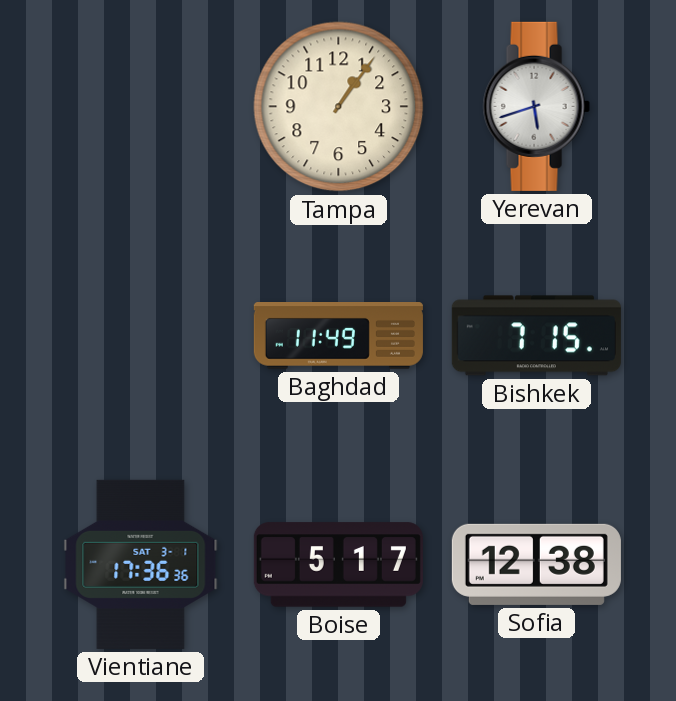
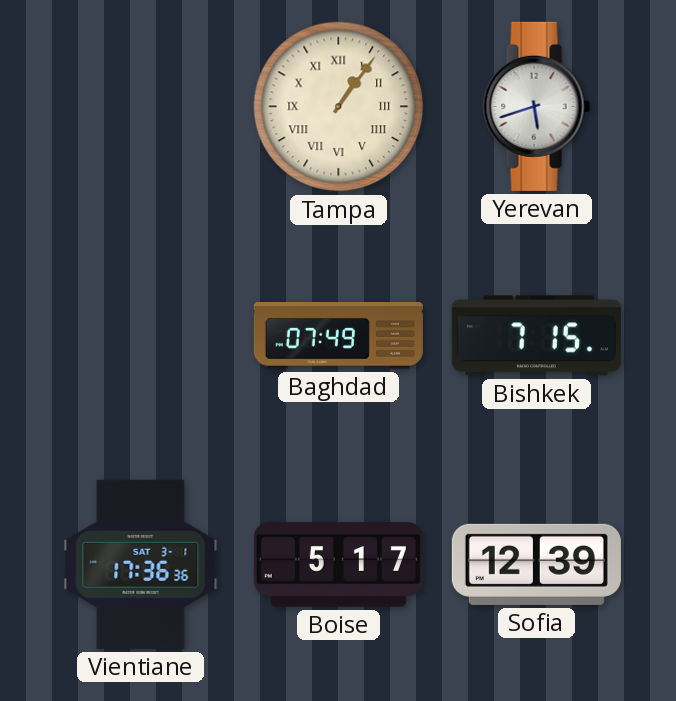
Tampa numerals: Arabic -> Roman
Baghdad: 11:49 -> 07:49
Sofia: 12:38 -> 12:39
